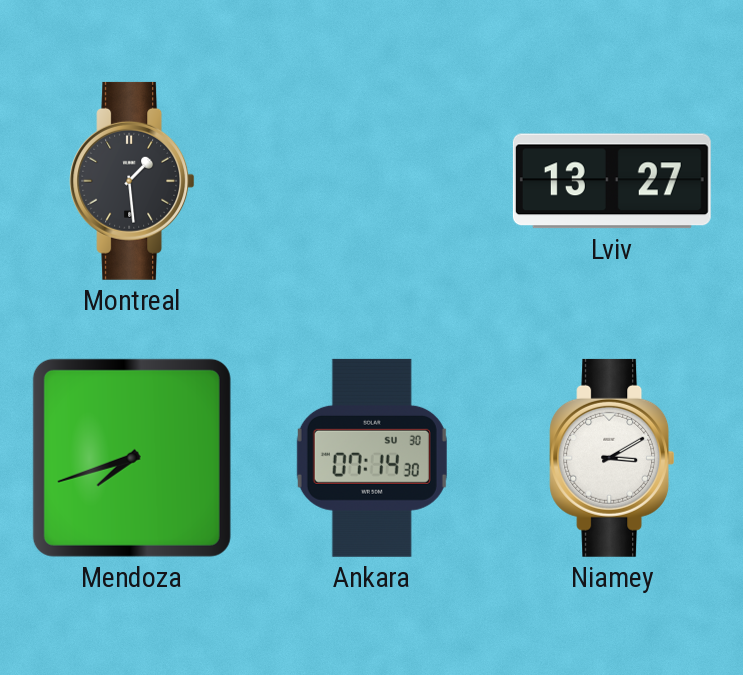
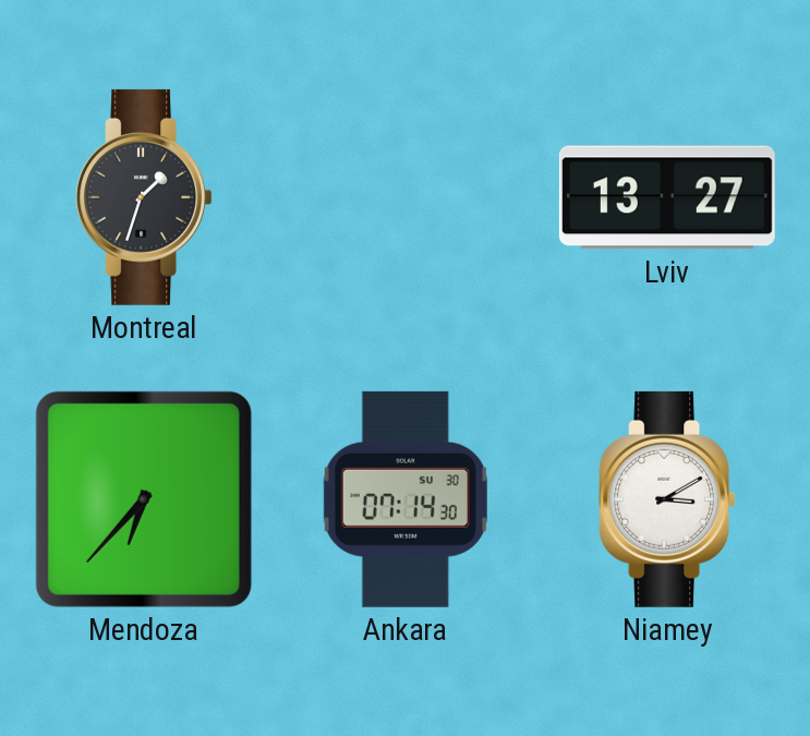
Montreal: 1:29 -> 1:33
Mendoza: 7:42 -> 6:37
